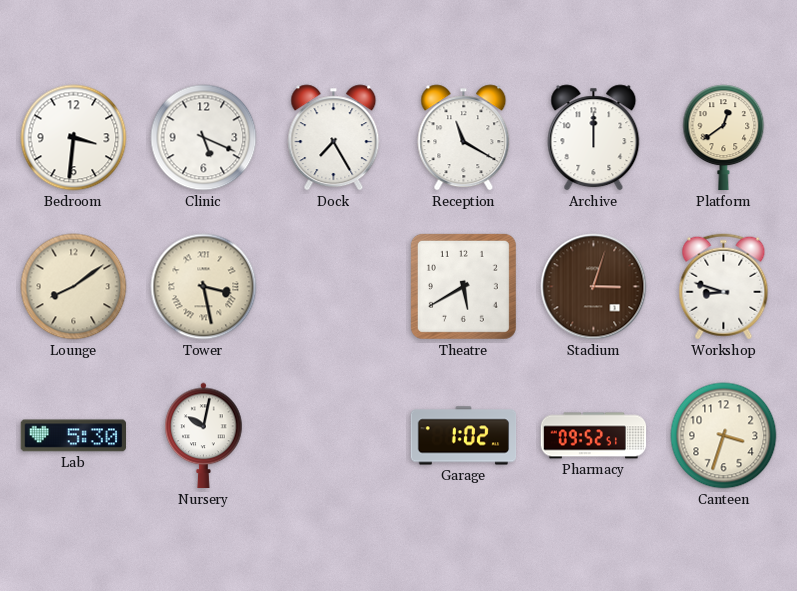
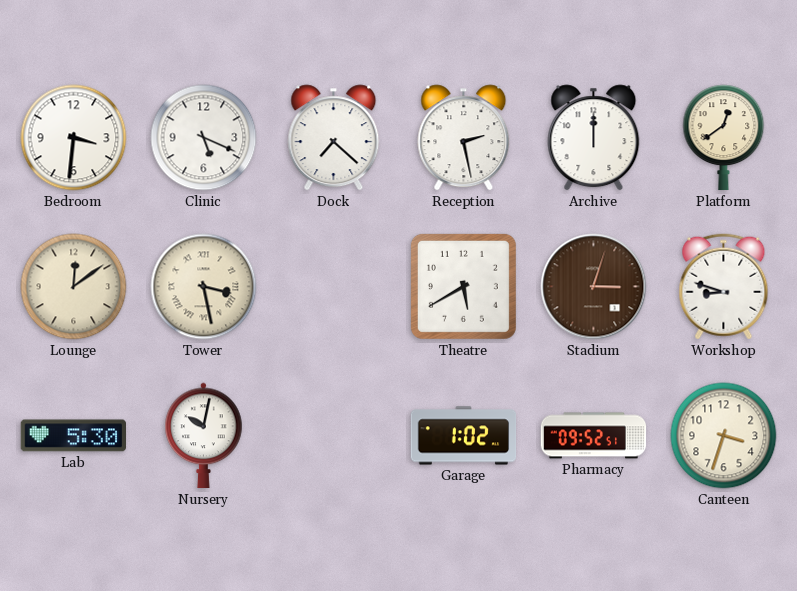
Dock: 7:25 -> 7:22
Reception: 11:20 -> 2:28
Lounge: 8:09 -> 12:09
